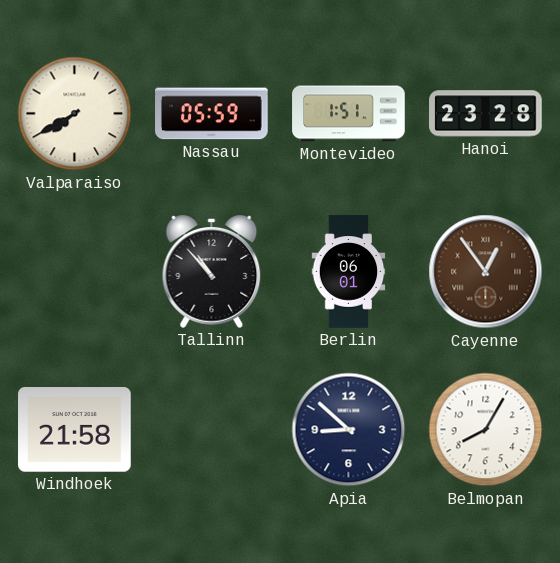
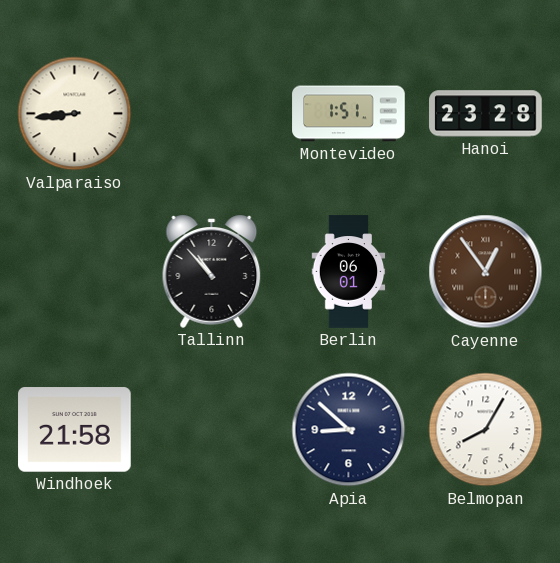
Valparaiso: 7:40 -> 8:44
Nassau: 05:59 -> none
